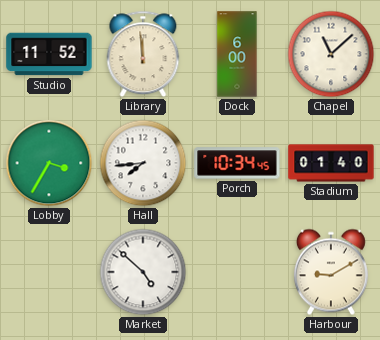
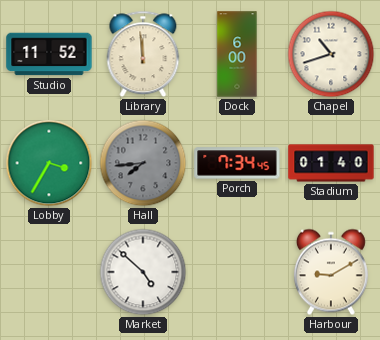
Chapel: 11:08 -> 10:42
Hall dial: white -> grey
Porch: 10:34 -> 7:34
